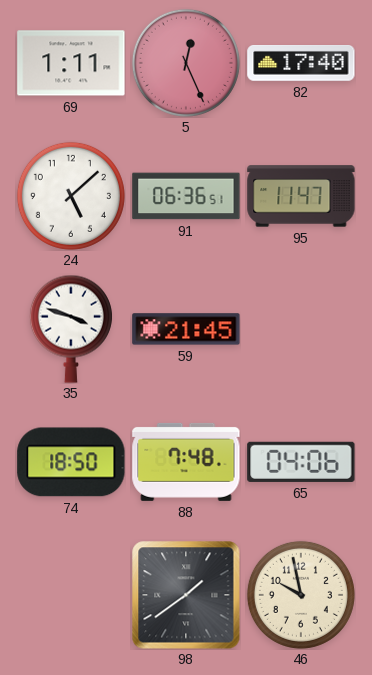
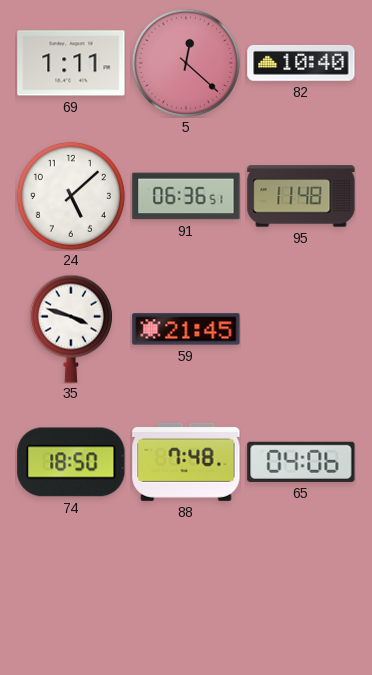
5: 12:26 -> 12:22
82: 17:40 -> 10:40
95: 11:47 -> 11:48
98: 1:39 -> none
46: 9:58 -> none
